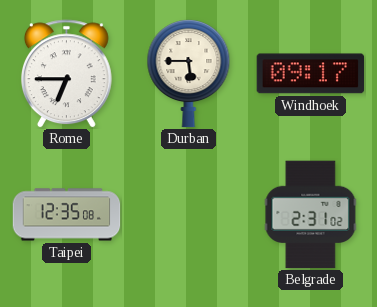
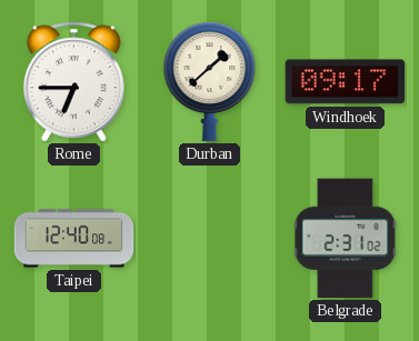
Durban: 5:45 -> 1:38
Taipei: 12:35 -> 12:40
